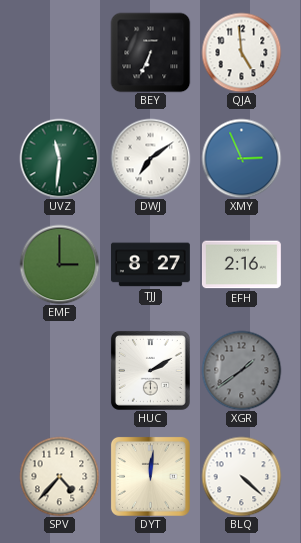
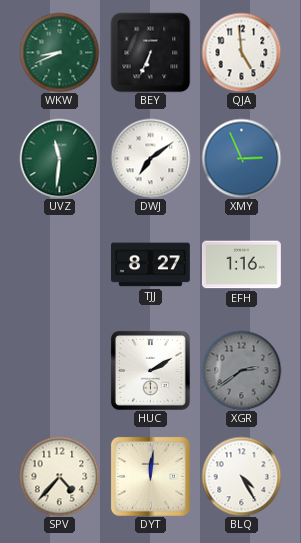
WKW: none -> 8:41
EMF: 3:00 -> none
EFH: 2:16 -> 1:16
XGR: 1:39 -> 2:39
BLQ: 4:22 -> 4:25
